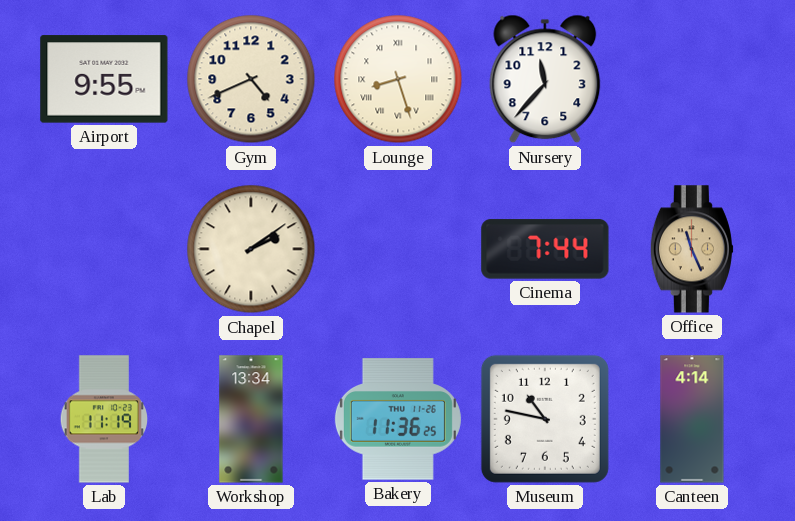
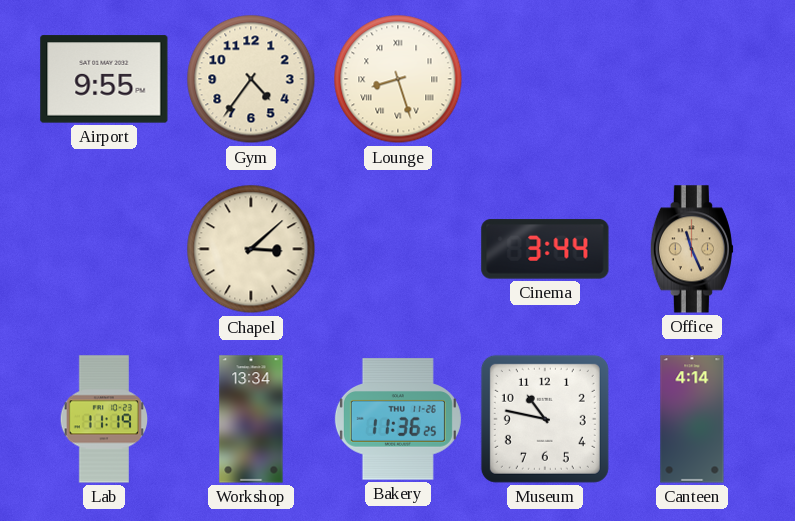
Gym: 4:41 -> 4:36
Nursery: 11:37 -> none
Chapel: 2:09 -> 3:08
Cinema: 7:44 -> 3:44
